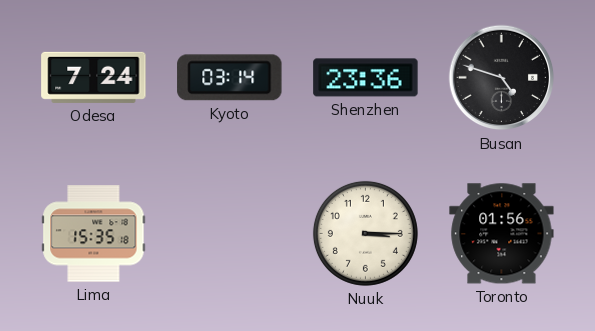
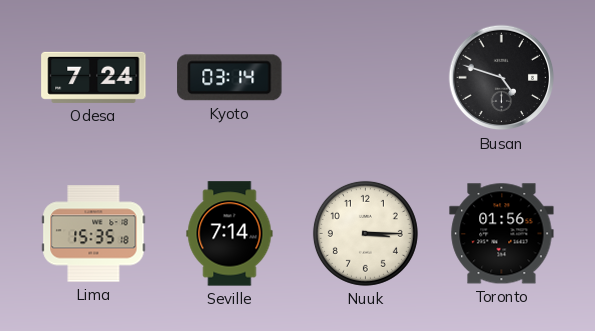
Shenzhen: 23:36 -> none
Seville: none -> 7:14
